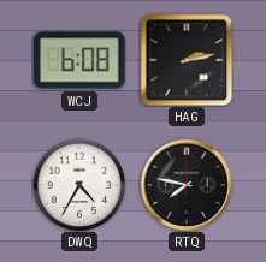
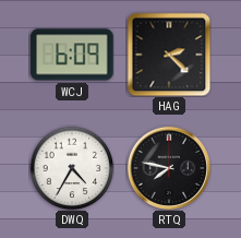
WCJ: 6:08 -> 6:09
HAG: 2:13 -> 2:22
